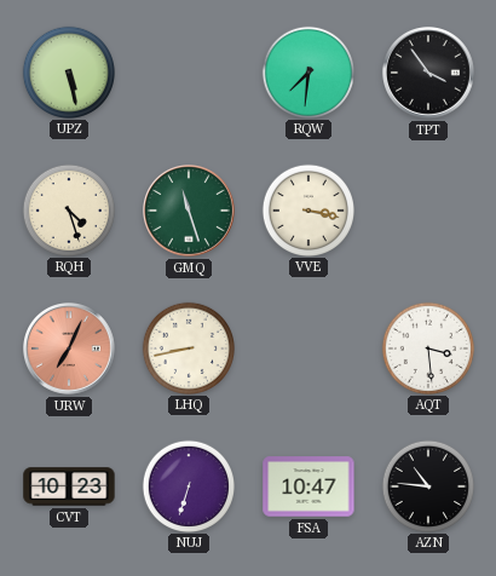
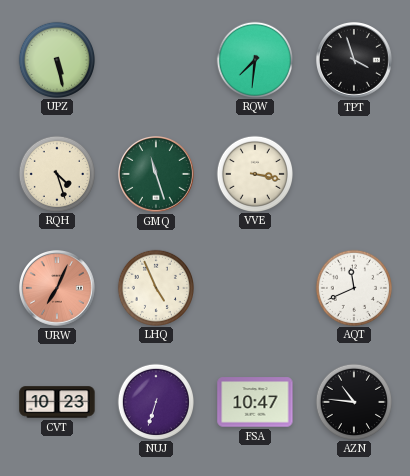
TPT: 3:54 -> 3:57
LHQ: 8:43 -> 4:56
AQT: 3:29 -> 11:41
